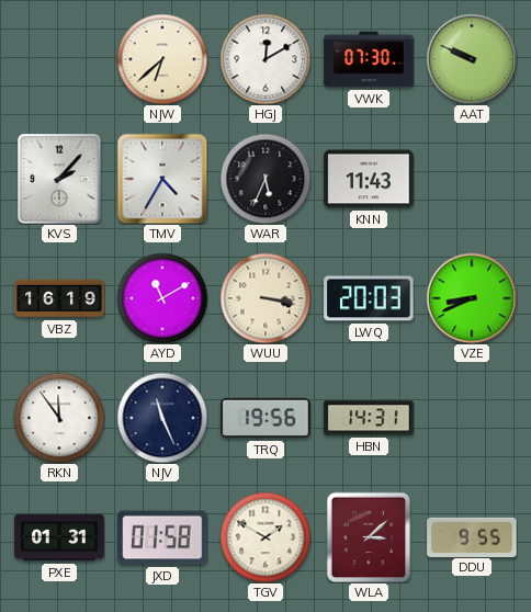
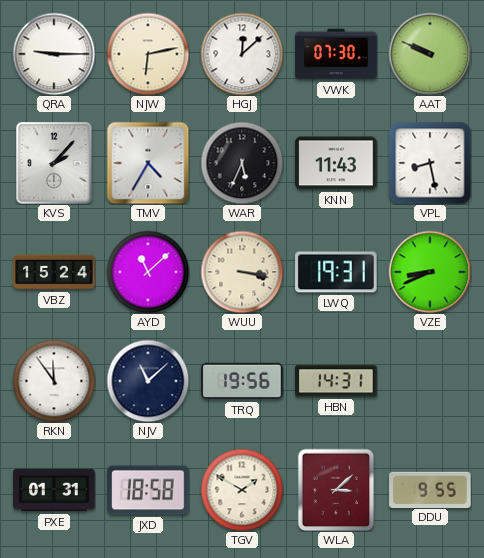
QRA: none -> 9:15
NJW: 6:38 -> 6:13
HGJ: 12:10 -> 12:08
VPL: none -> 8:28
VBZ: 16:19 -> 15:24
AYD: 11:10 -> 11:08
LWQ: 20:03 -> 19:31
NJV: 11:26 -> 11:08
JXD: 01:58 -> 18:58
